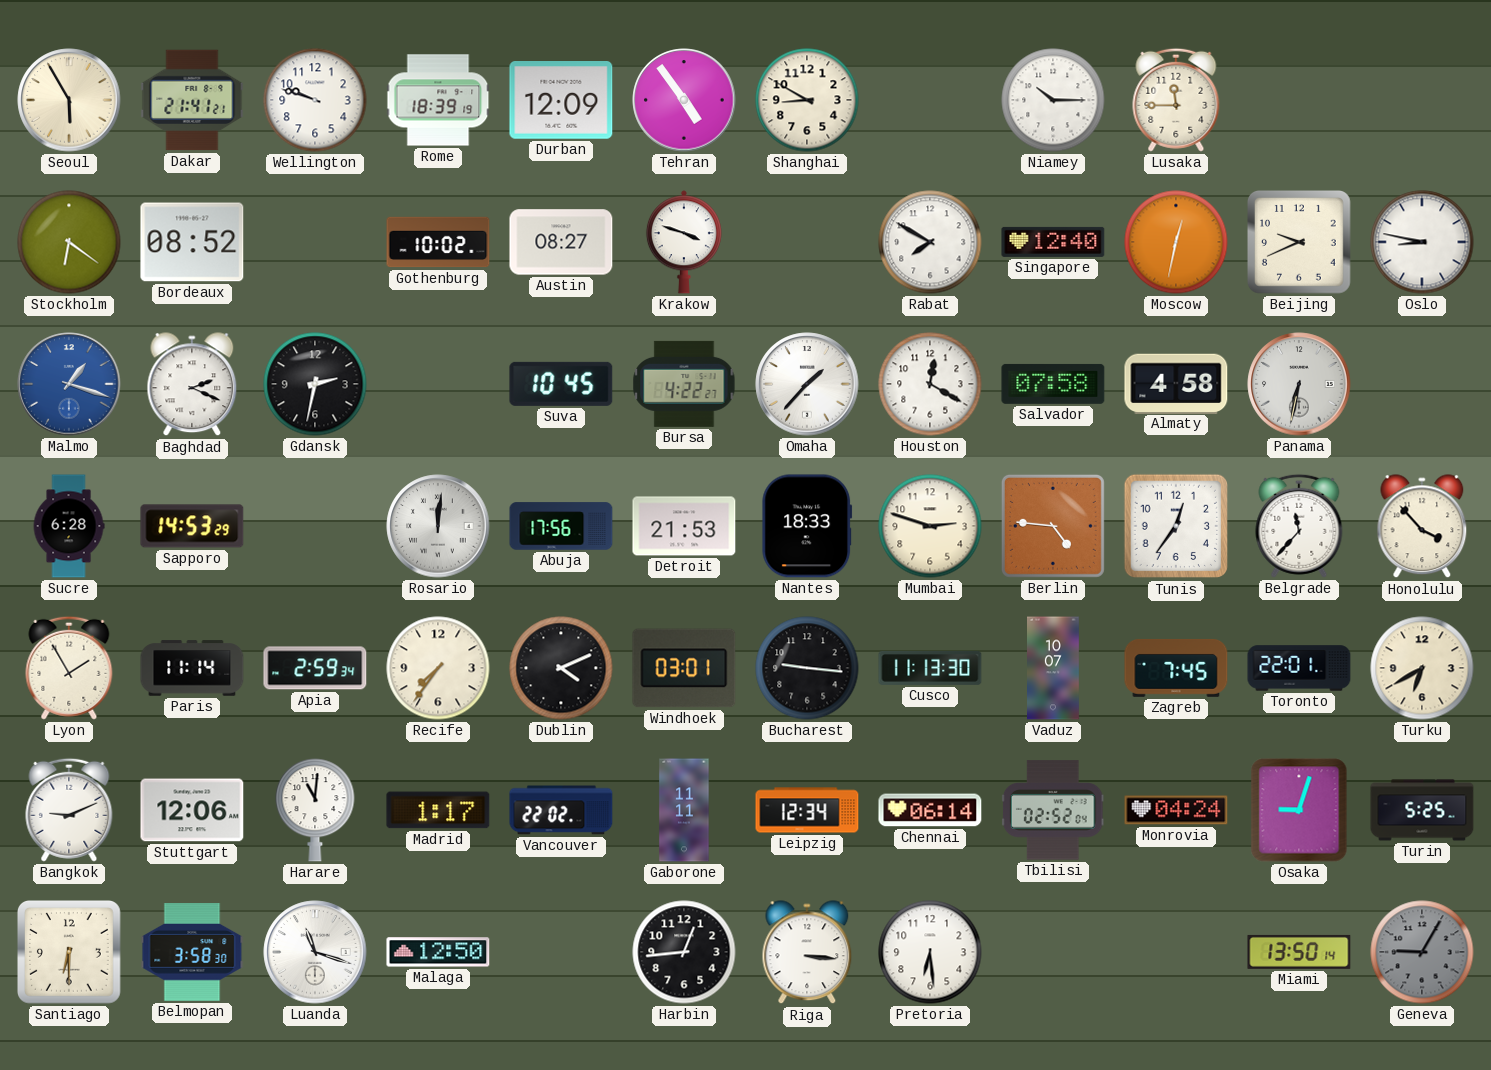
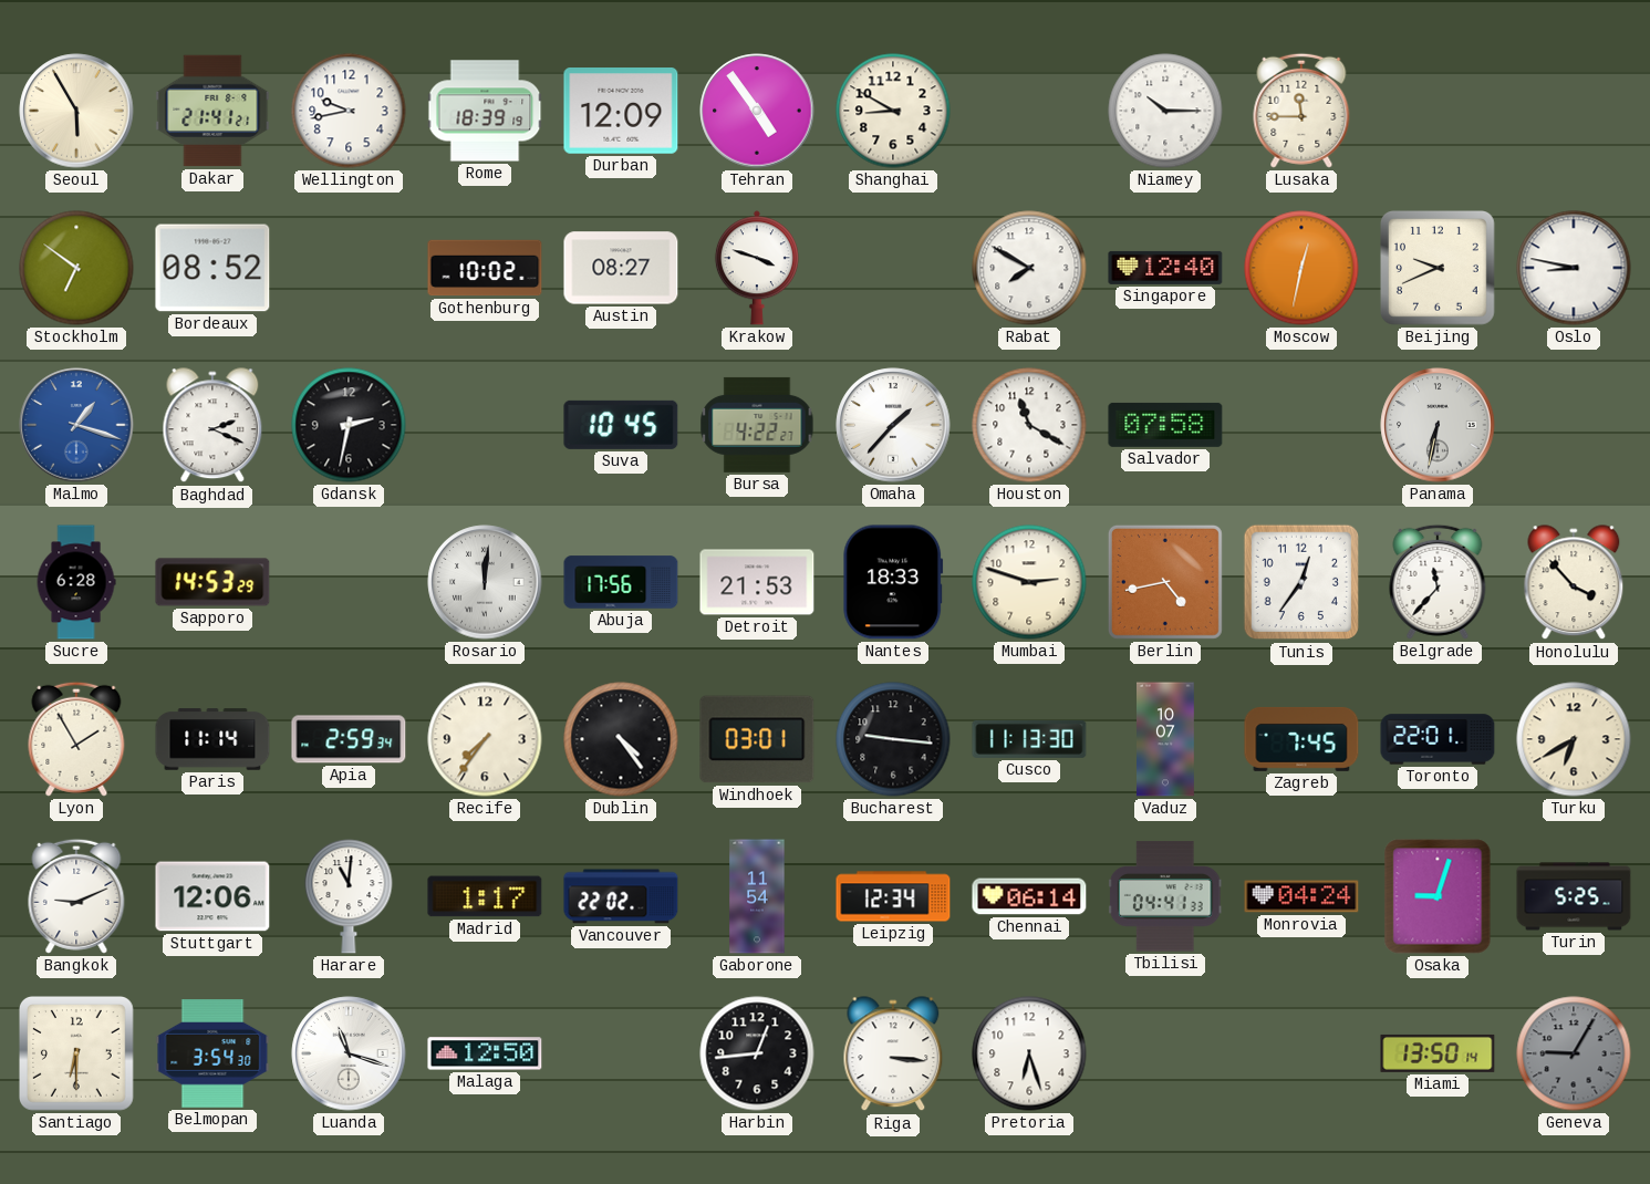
Wellington: 9:48 -> 9:43
Stockholm: 6:21 -> 6:51
Houston: 12:20 -> 11:20
Almaty: 4:58 -> none
Berlin: 4:46 -> 4:43
Dublin: 4:11 -> 4:24
Gaborone: 11:11 -> 11:54
Tbilisi: 02:52 -> 04:41
Belmopan: 3:58 -> 3:54
Pretoria: 6:29 -> 6:27
